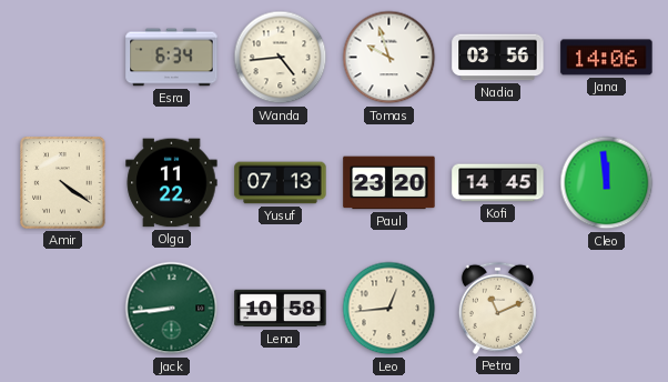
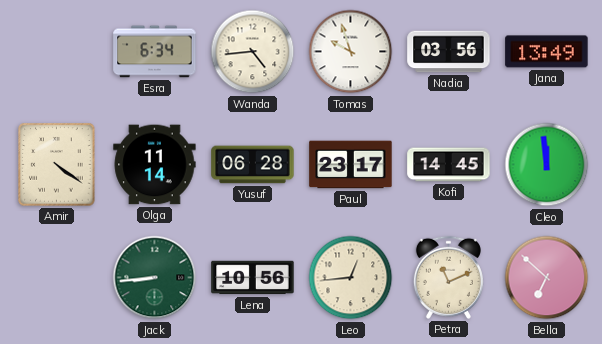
Jana: 14:06 -> 13:49
Olga: 11:22 -> 11:14
Yusuf: 07:13 -> 06:28
Paul: 23:20 -> 23:17
Lena: 10:58 -> 10:56
Bella: none -> 6:52
